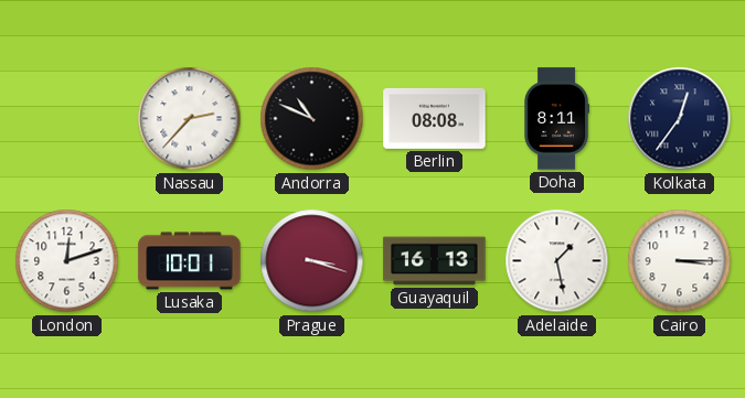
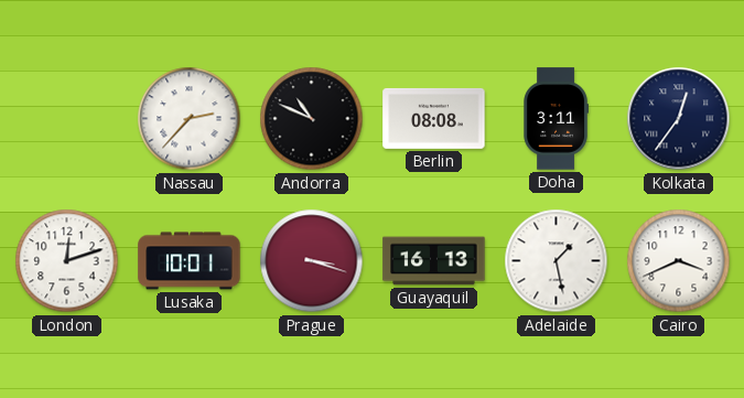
Doha: 8:11 -> 3:11
Cairo: 3:15 -> 3:41
